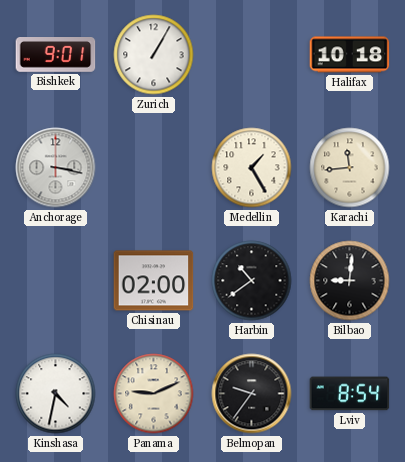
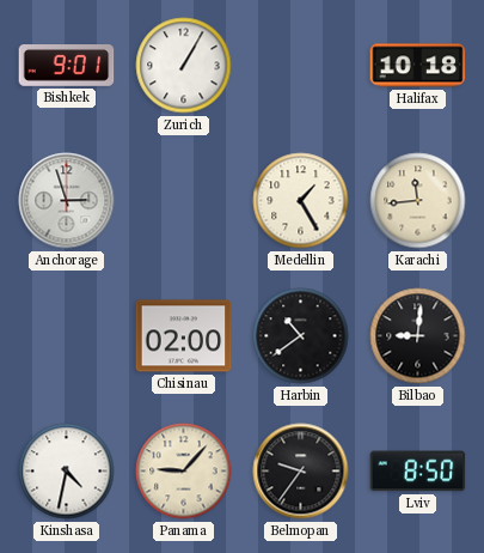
Anchorage: 3:17 -> 2:57
Panama: 9:11 -> 9:07
Lviv: 8:54 -> 8:50
